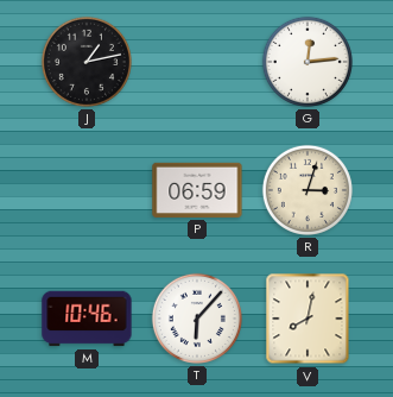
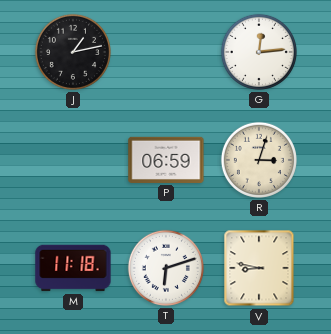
M: 10:46 -> 11:18
T: 6:07 -> 6:12
V: 8:02 -> 8:47
